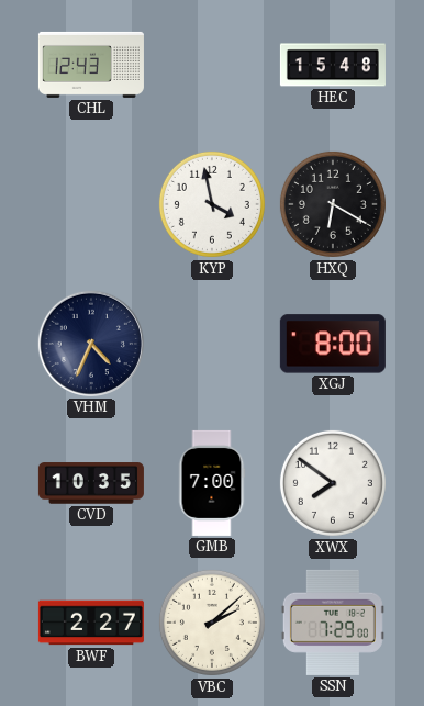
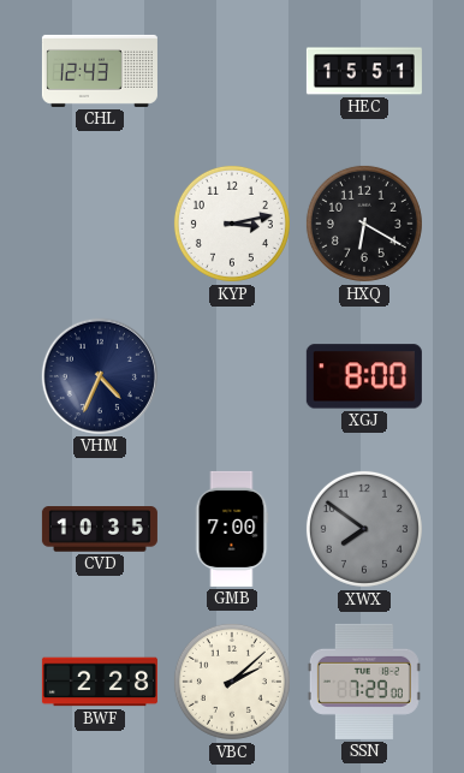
HEC: 15:48 -> 15:51
KYP: 3:58 -> 3:13
XWX dial: white -> grey
BWF: 2:27 -> 2:28
